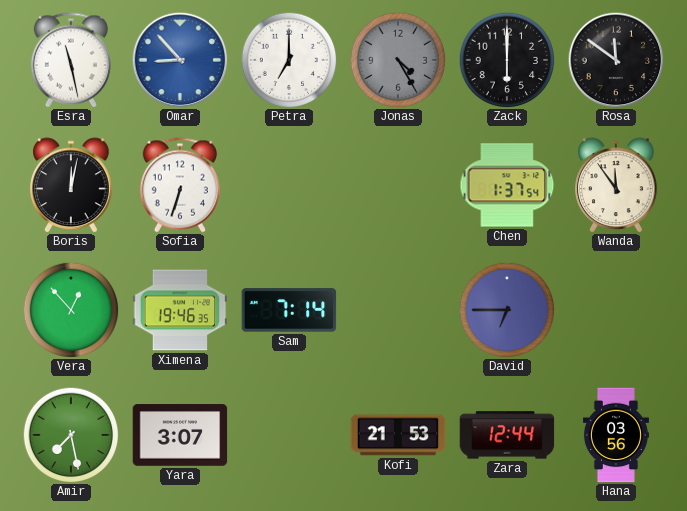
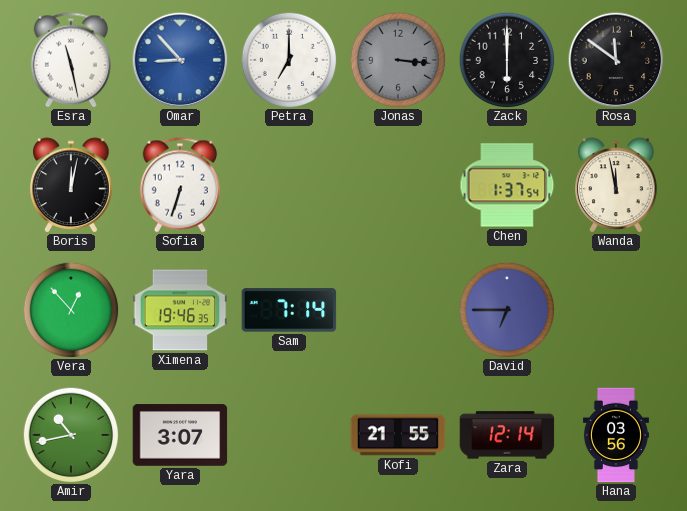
Jonas: 4:25 -> 3:16
Wanda: 11:54 -> 11:58
Amir: 7:28 -> 10:43
Kofi: 21:53 -> 21:55
Zara: 12:44 -> 12:14
